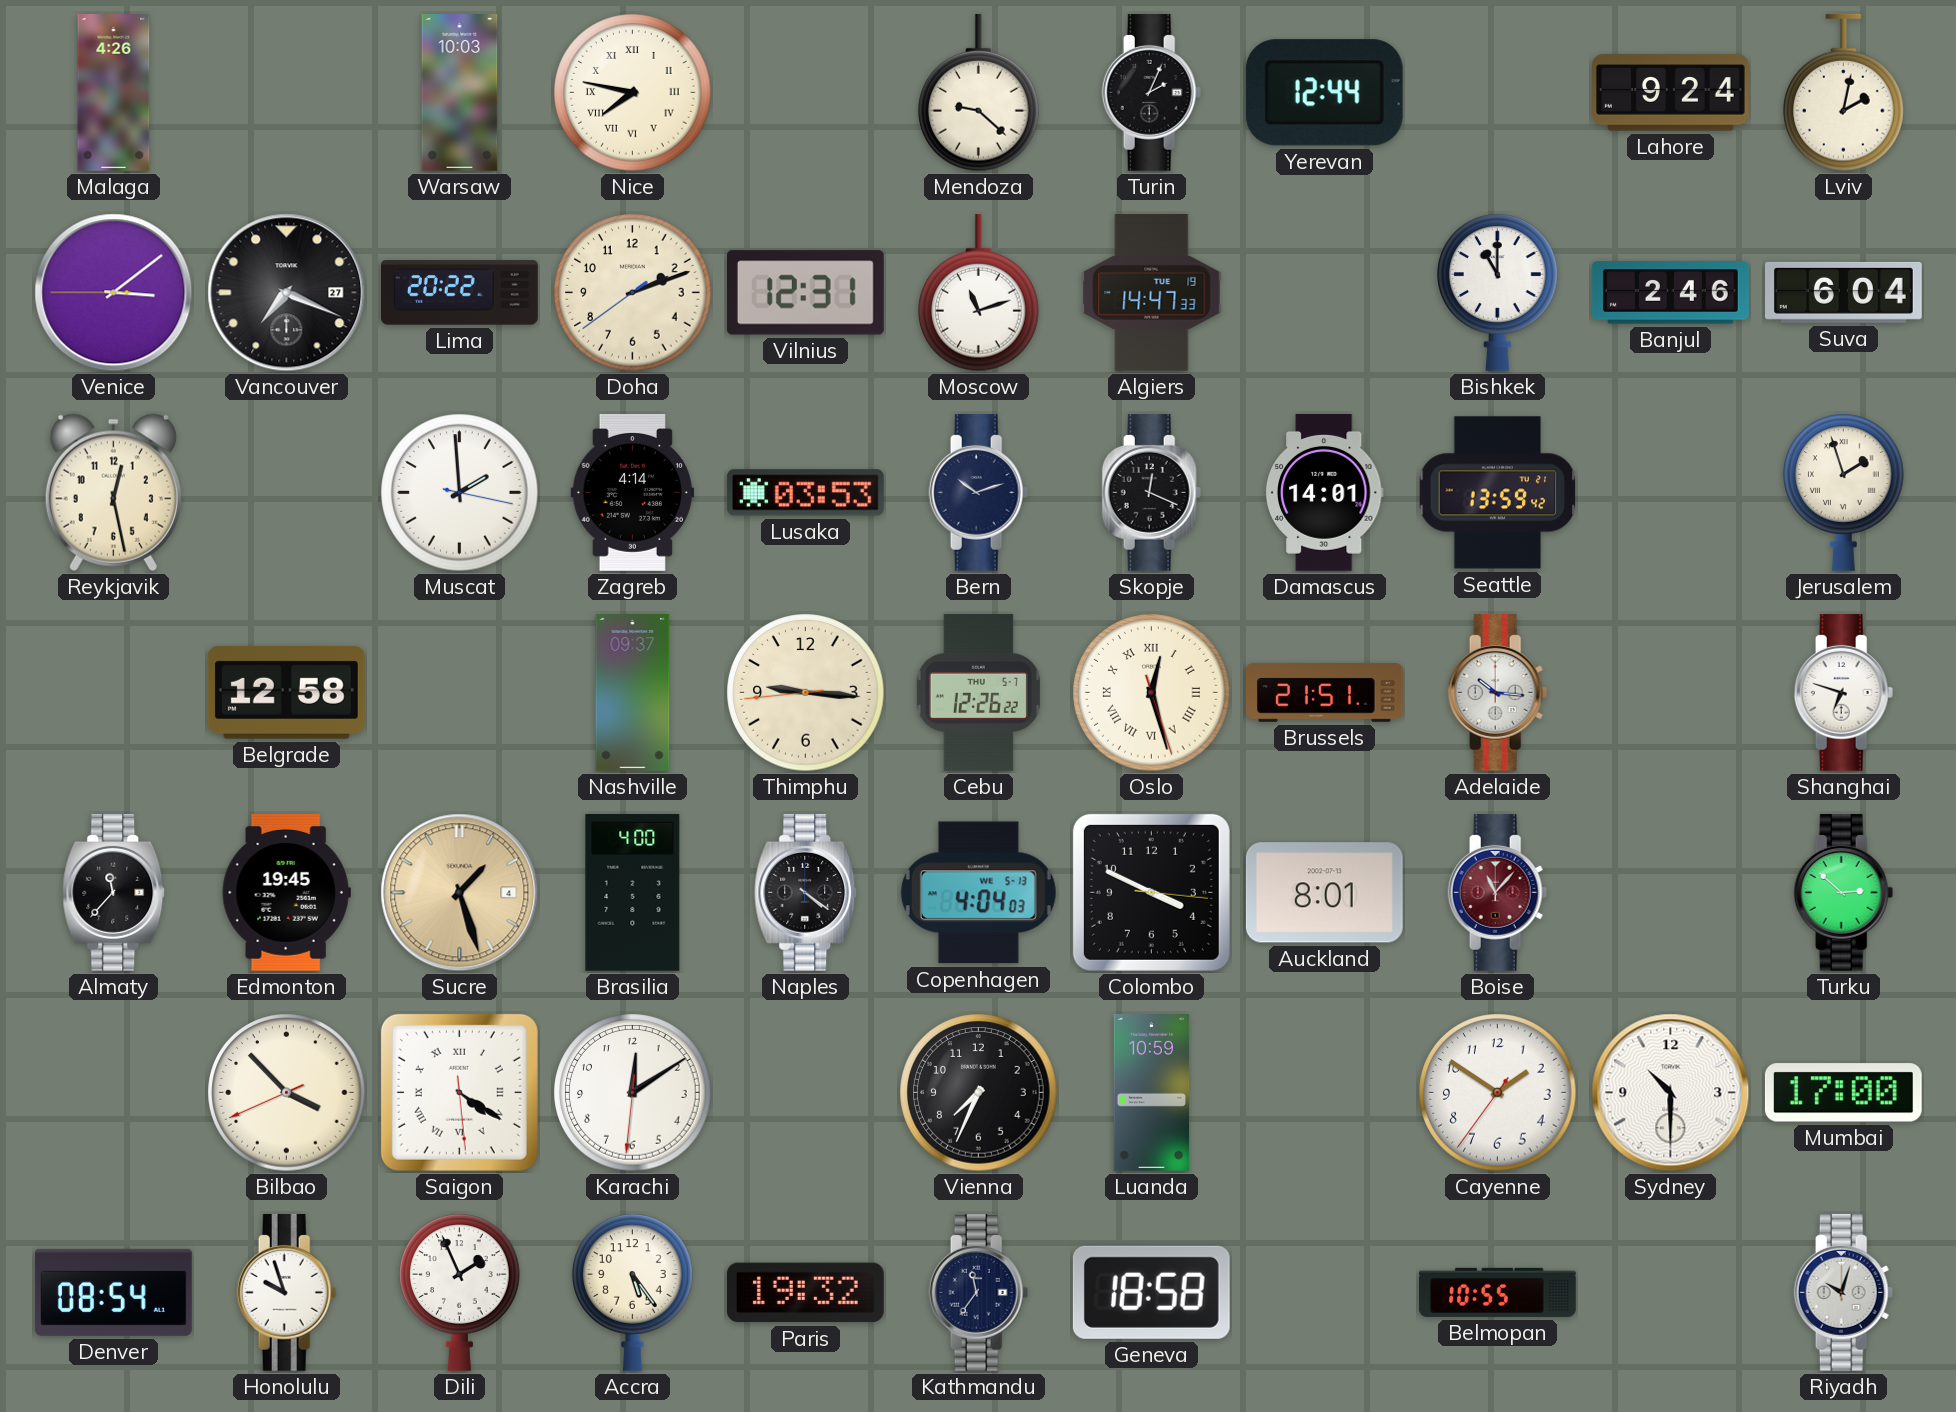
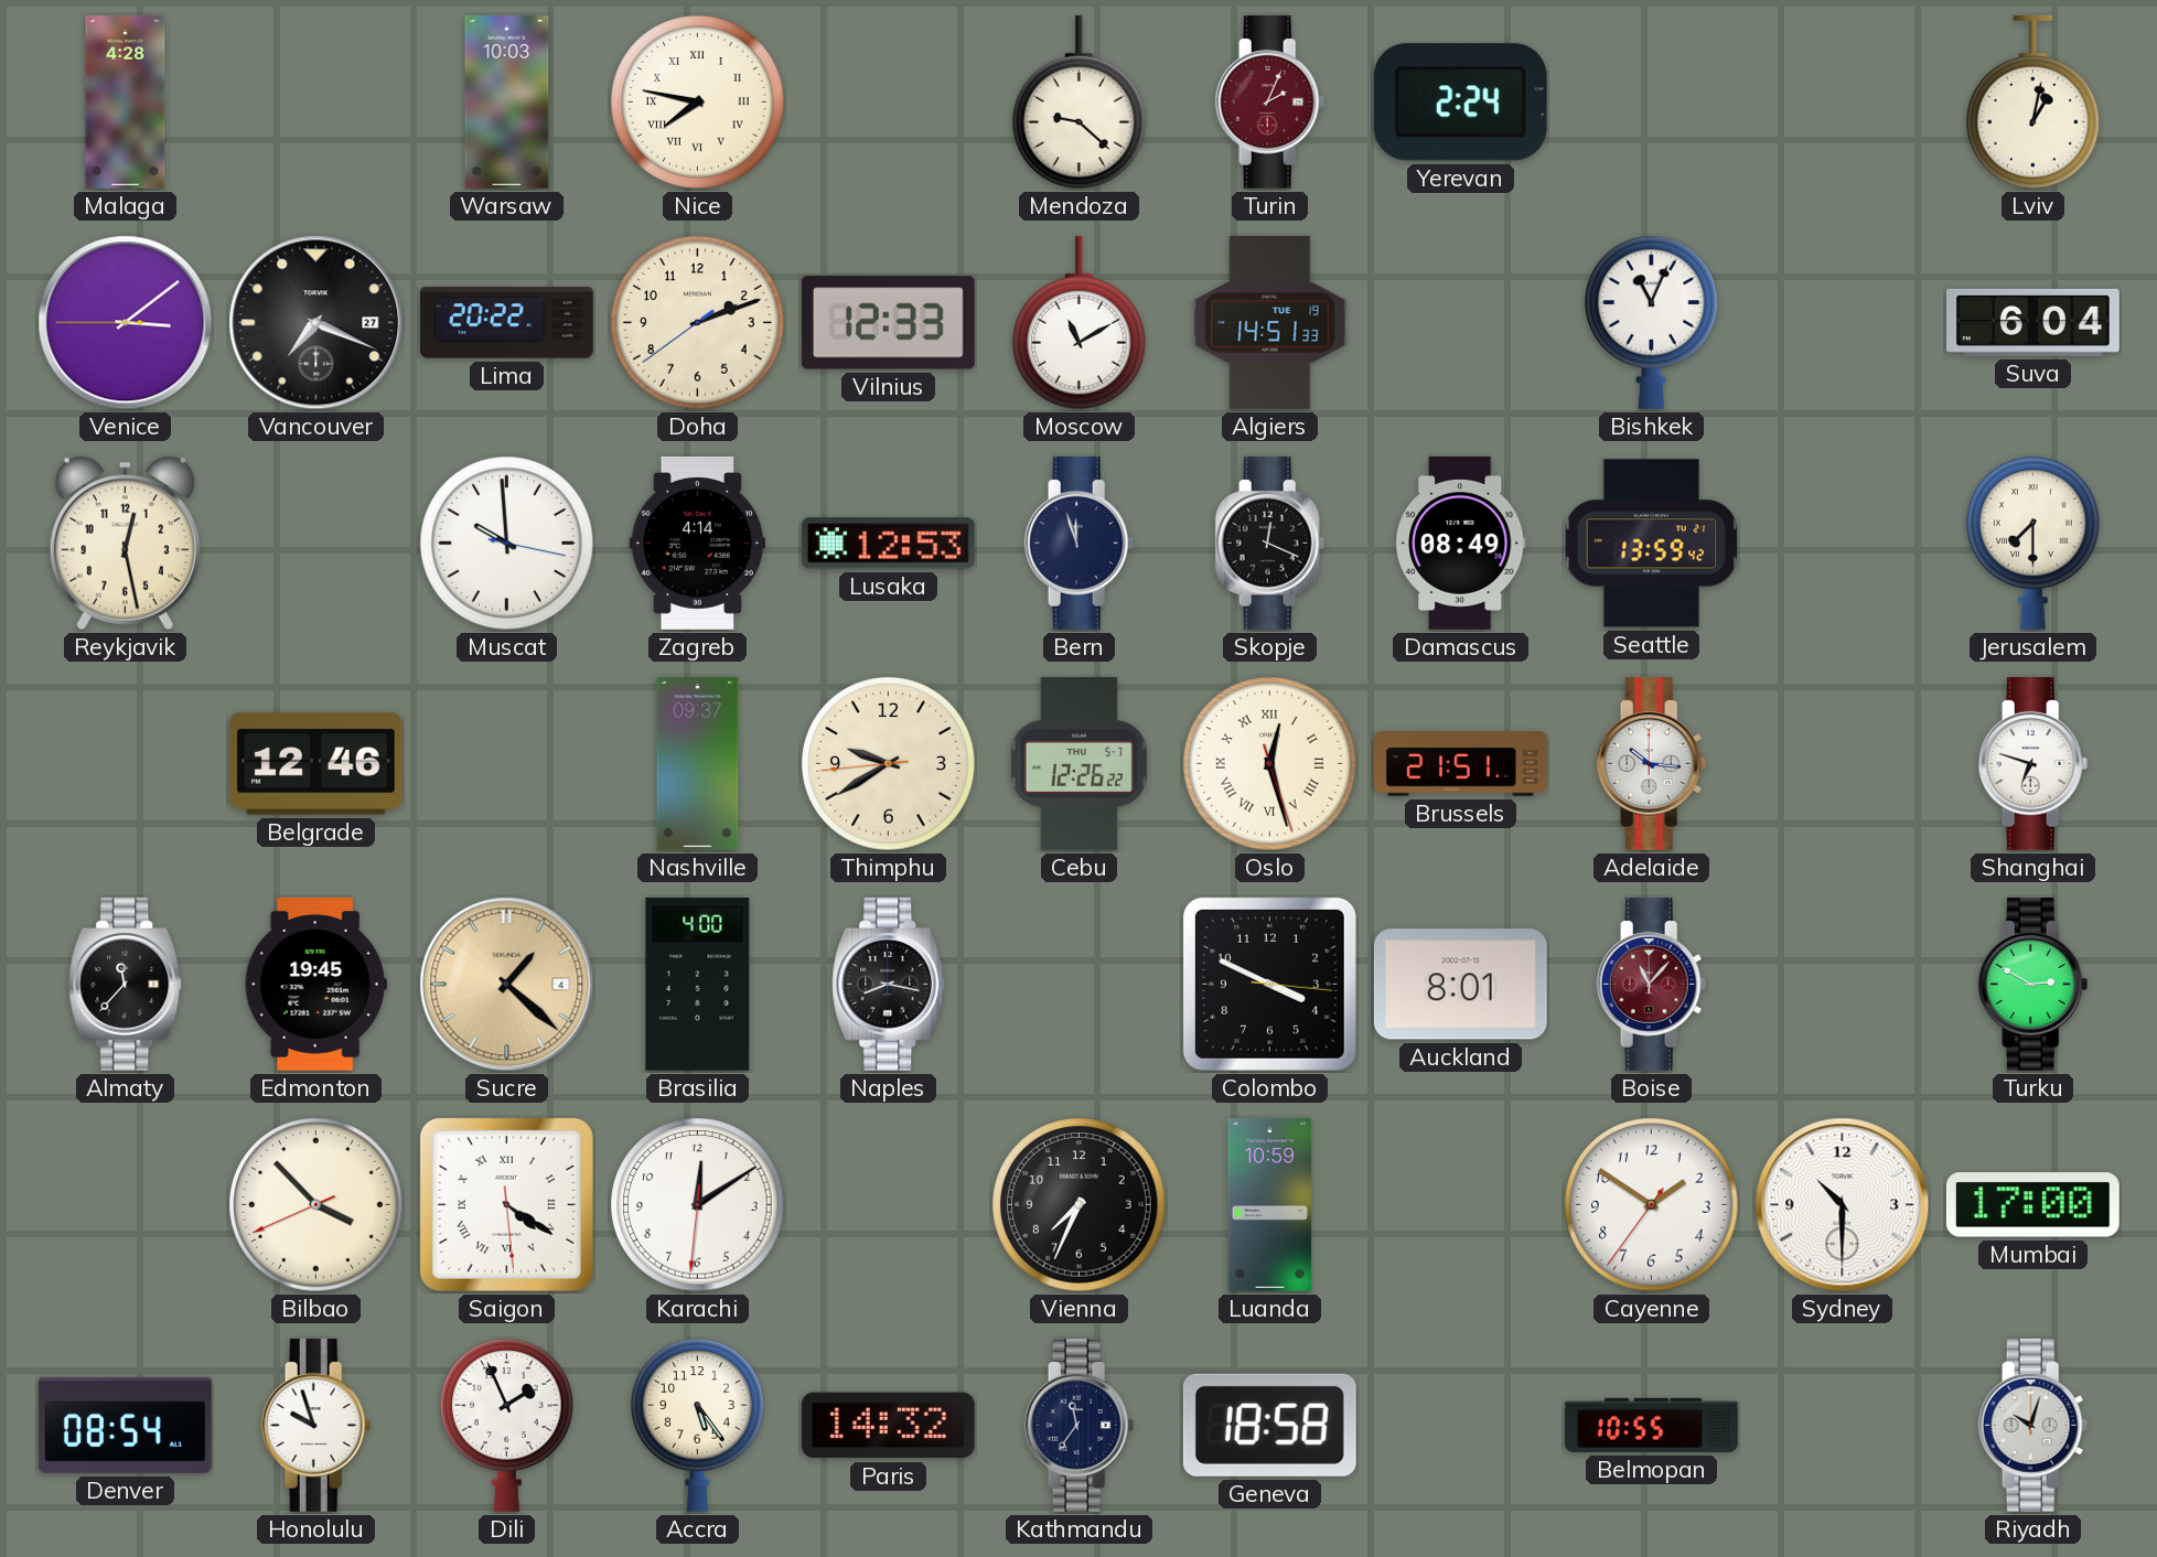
Malaga: 4:26 -> 4:28
Turin dial: black -> burgundy
Yerevan: 12:44 -> 2:24
Lahore: 9:24 -> none
Lviv: 2:02 -> 1:02
Vilnius: 12:31 -> 12:33
Moscow: 11:12 -> 11:10
Algiers: 14:47 -> 14:51
Bishkek: 11:00 -> 11:04
Banjul: 2:46 -> none
Muscat: 1:59 -> 9:59
Lusaka: 03:53 -> 12:53
Bern: 10:12 -> 11:57
Damascus: 14:01 -> 08:49
Jerusalem: 1:57 -> 7:30
Belgrade: 12:58 -> 12:46
Thimphu: 9:15 -> 9:39
Sucre: 1:27 -> 1:22
Naples: 4:21 -> 8:17
Copenhagen: 4:04 -> none
Turku: 2:52 -> 2:50
Paris: 19:32 -> 14:32
